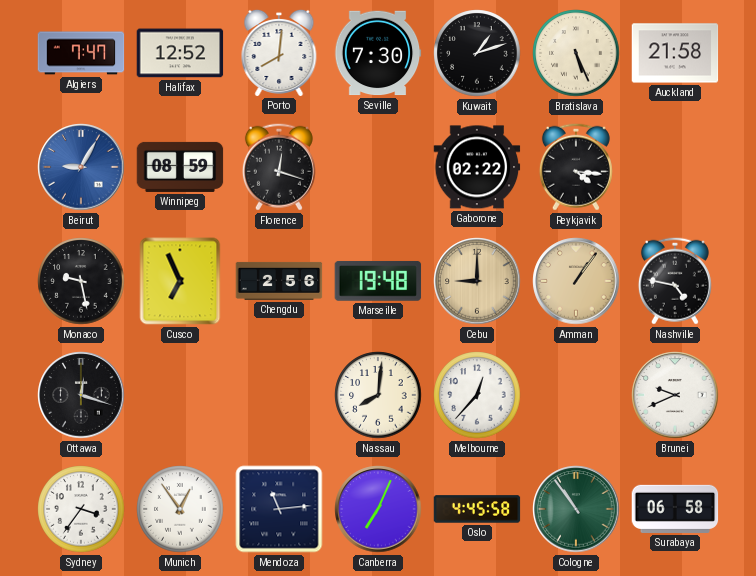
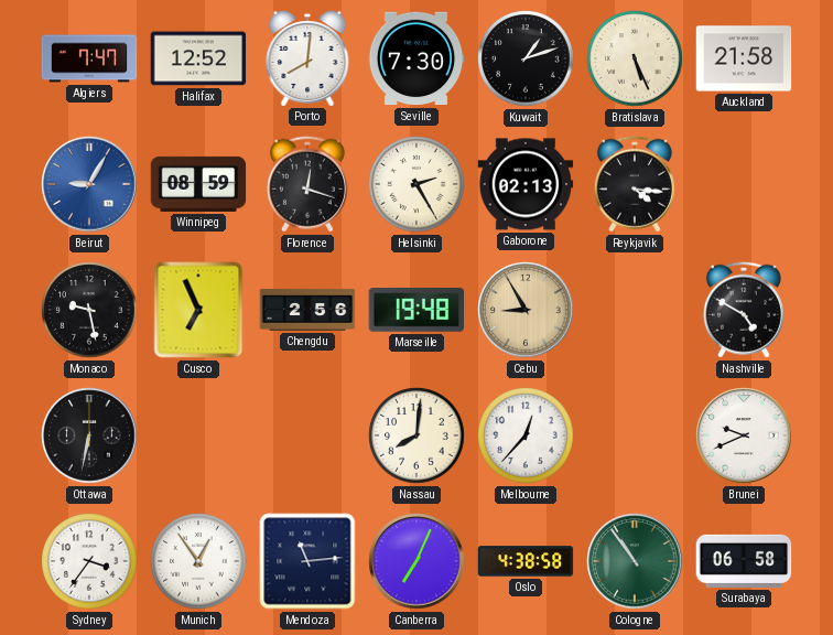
Helsinki: none -> 2:25
Gaborone: 02:22 -> 02:13
Cebu: 9:00 -> 8:55
Amman: 1:06 -> none
Nashville: 4:47 -> 4:50
Ottawa: 12:18 -> 6:32
Oslo: 4:45 -> 4:38
